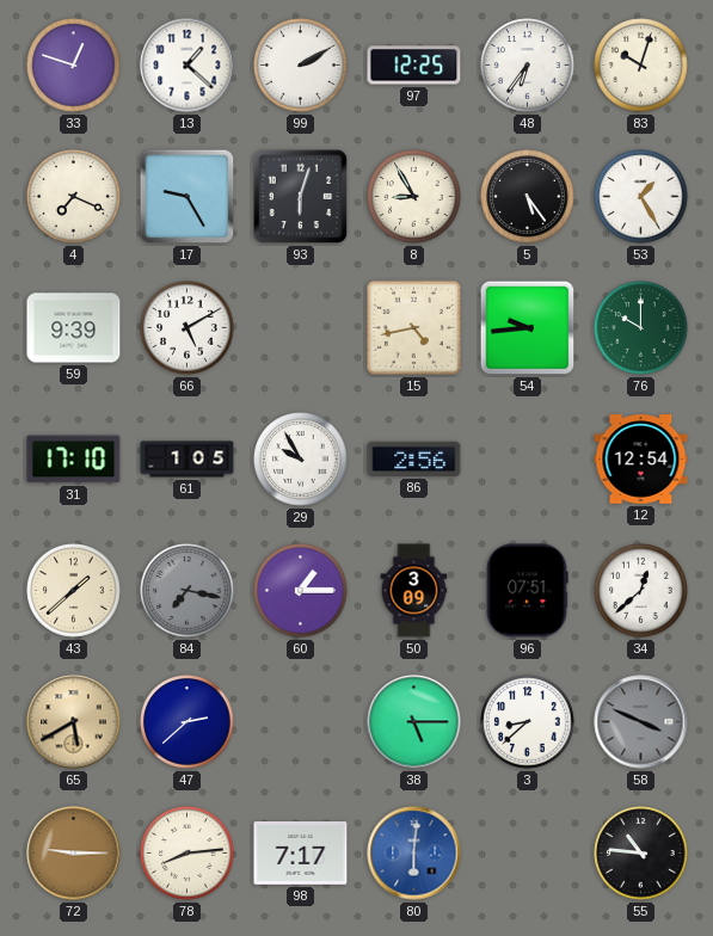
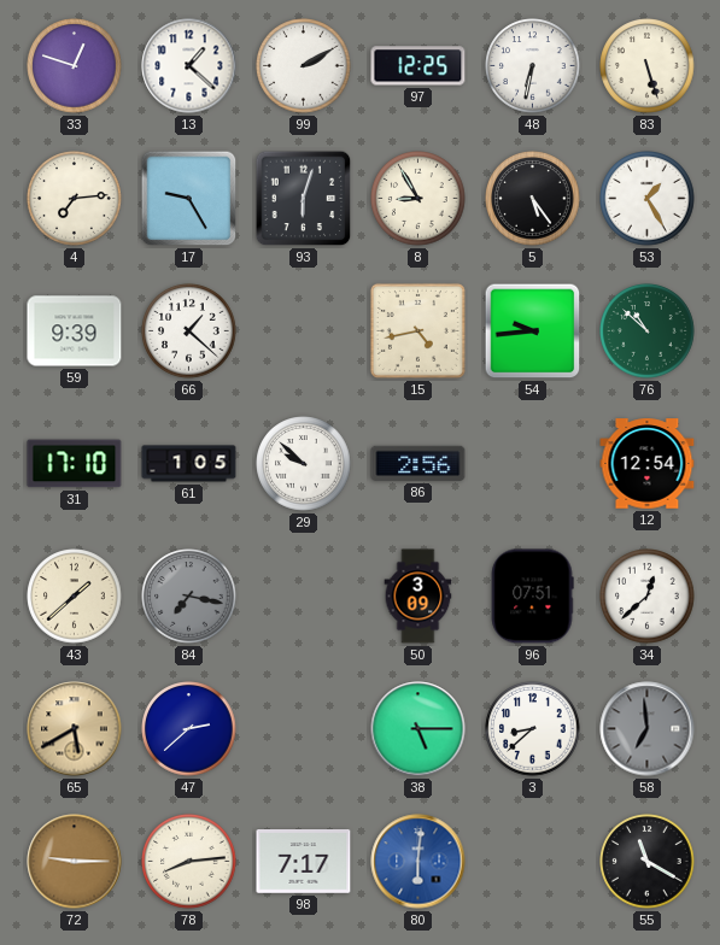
48: 6:36 -> 6:32
83: 10:03 -> 5:27
4: 7:19 -> 7:14
66: 5:10 -> 1:22
76: 10:00 -> 10:52
29: 9:55 -> 9:52
60: 1:15 -> none
58: 3:49 -> 6:59
55: 10:46 -> 11:20
